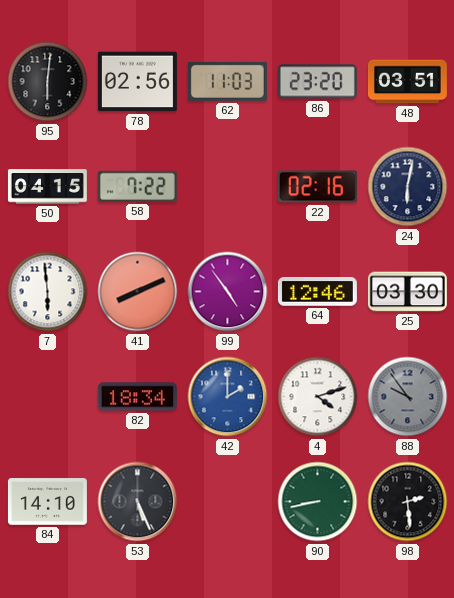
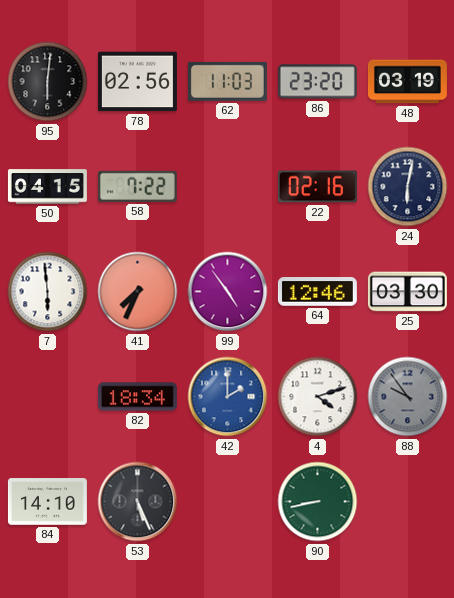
48: 03:51 -> 03:19
41: 8:11 -> 7:34
98: 2:29 -> none
